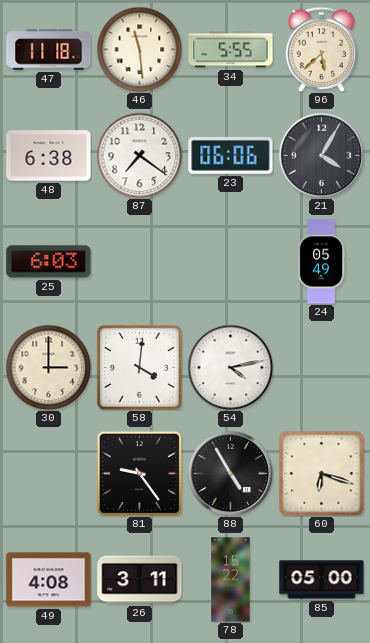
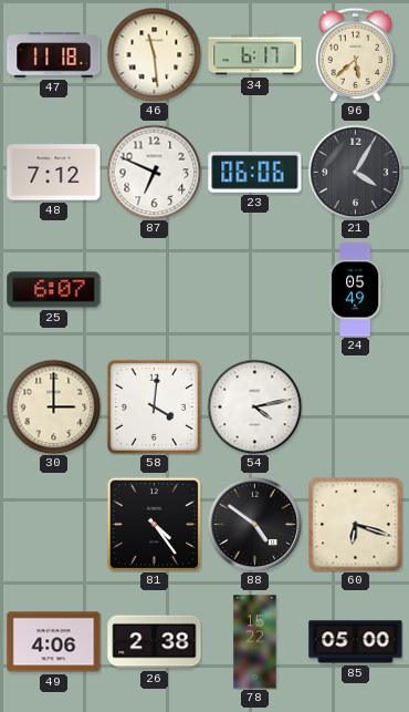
34: 5:55 -> 6:17
48: 6:38 -> 7:12
87: 7:21 -> 6:49
25: 6:03 -> 6:07
81: 9:24 -> 4:24
88: 4:55 -> 4:51
49: 4:08 -> 4:06
26: 3:11 -> 2:38
